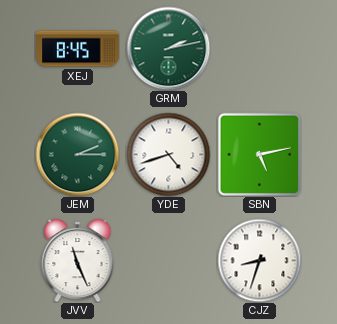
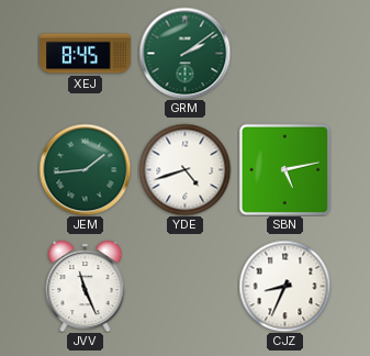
GRM: 2:13 -> 2:09
JEM: 2:15 -> 1:44
CJZ: 8:33 -> 8:34
